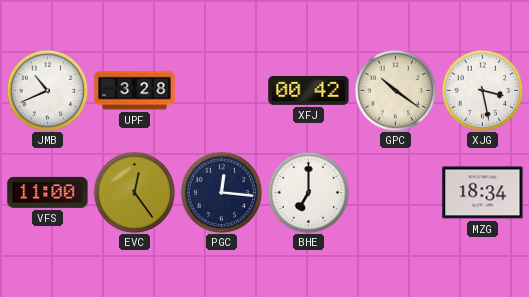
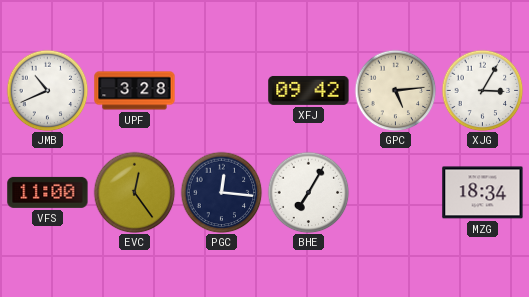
XFJ: 00:42 -> 09:42
GPC: 10:21 -> 5:14
XJG: 3:28 -> 3:05
BHE: 7:00 -> 7:05
